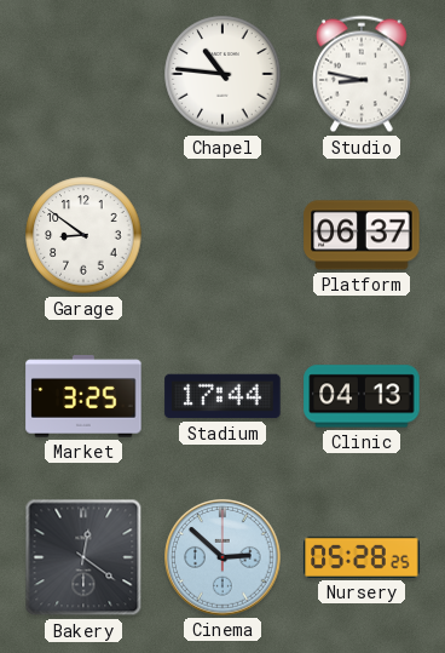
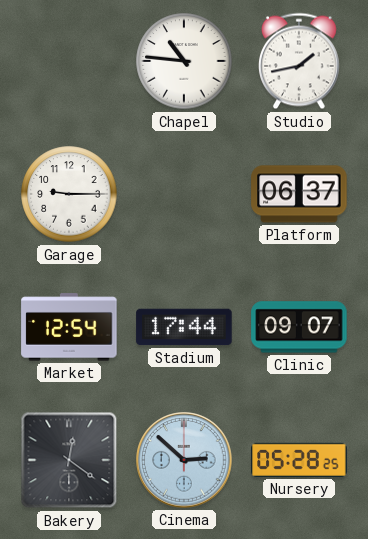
Studio: 8:47 -> 1:43
Garage: 8:51 -> 9:15
Market: 3:25 -> 12:54
Clinic: 04:13 -> 09:07
